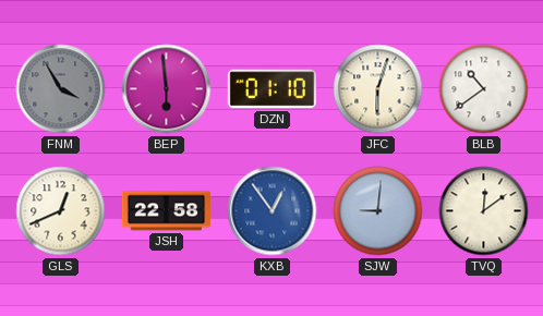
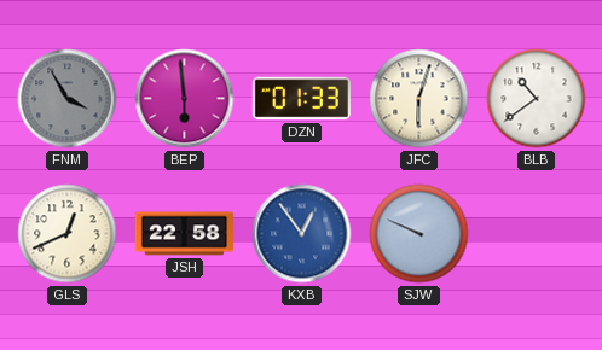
DZN: 01:10 -> 01:33
SJW: 9:01 -> 9:49
TVQ: 12:09 -> none
